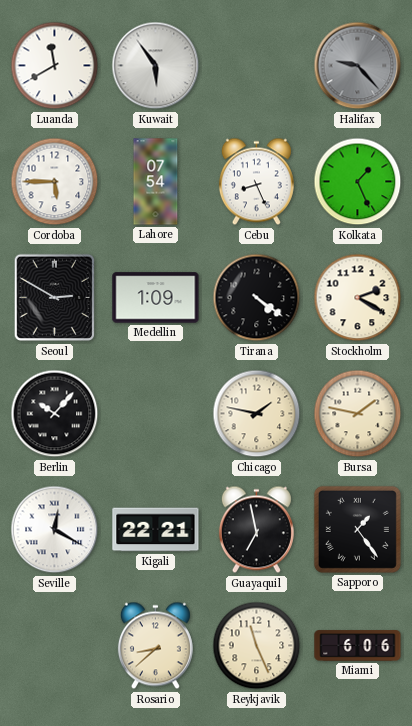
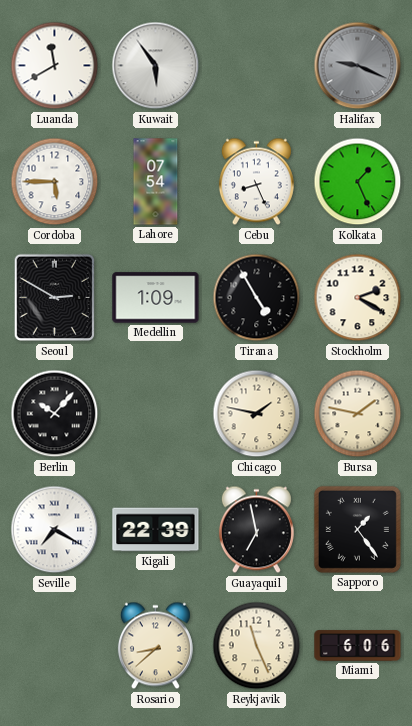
Halifax: 9:23 -> 9:19
Tirana: 4:21 -> 4:55
Seville: 12:20 -> 7:20
Kigali: 22:21 -> 22:39
